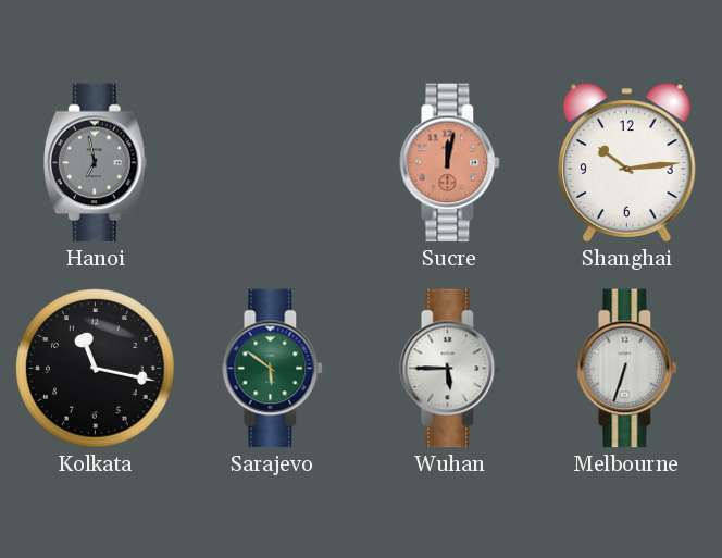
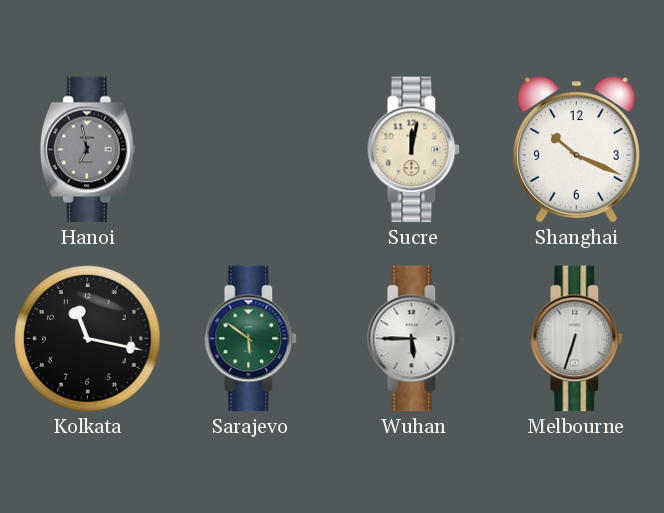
Sucre dial: salmon -> cream
Shanghai: 10:14 -> 10:19
